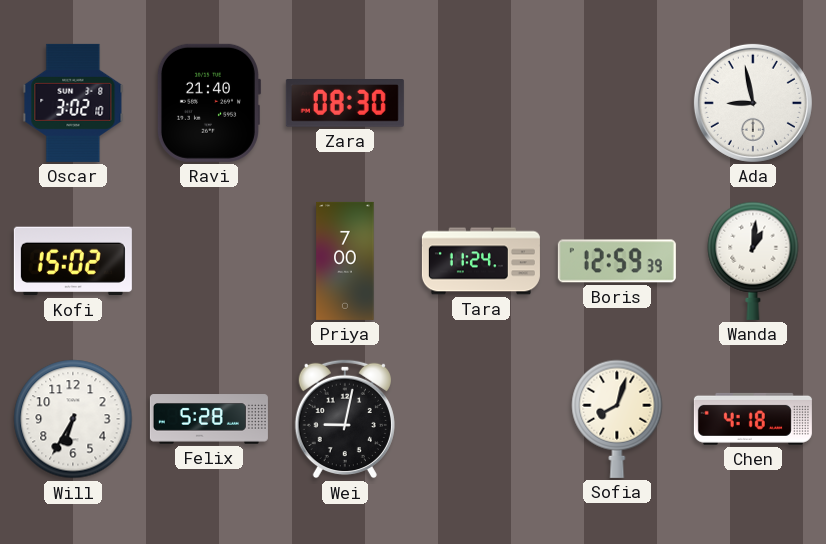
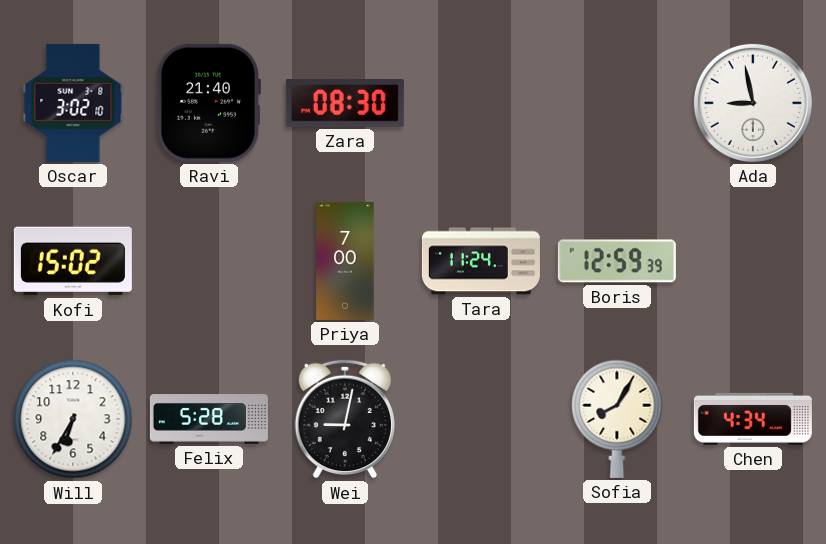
Wanda: 1:01 -> none
Sofia: 8:03 -> 8:05
Chen: 4:18 -> 4:34
